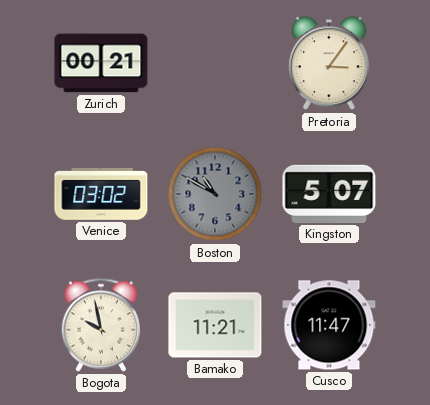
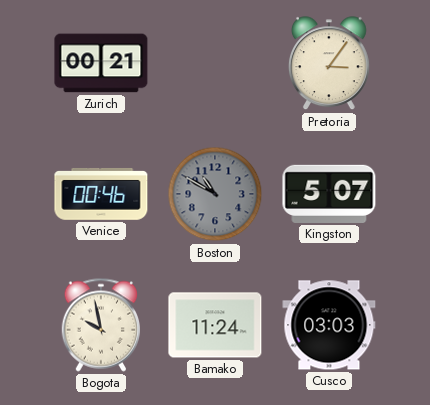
Venice: 03:02 -> 00:46
Bamako: 11:21 -> 11:24
Cusco: 11:47 -> 03:03
